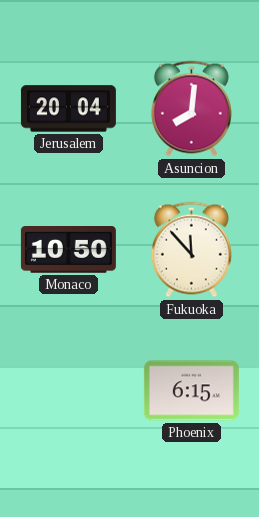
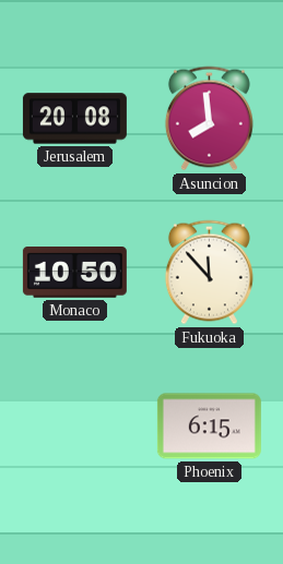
Jerusalem: 20:04 -> 20:08
Asuncion: 8:01 -> 7:59
